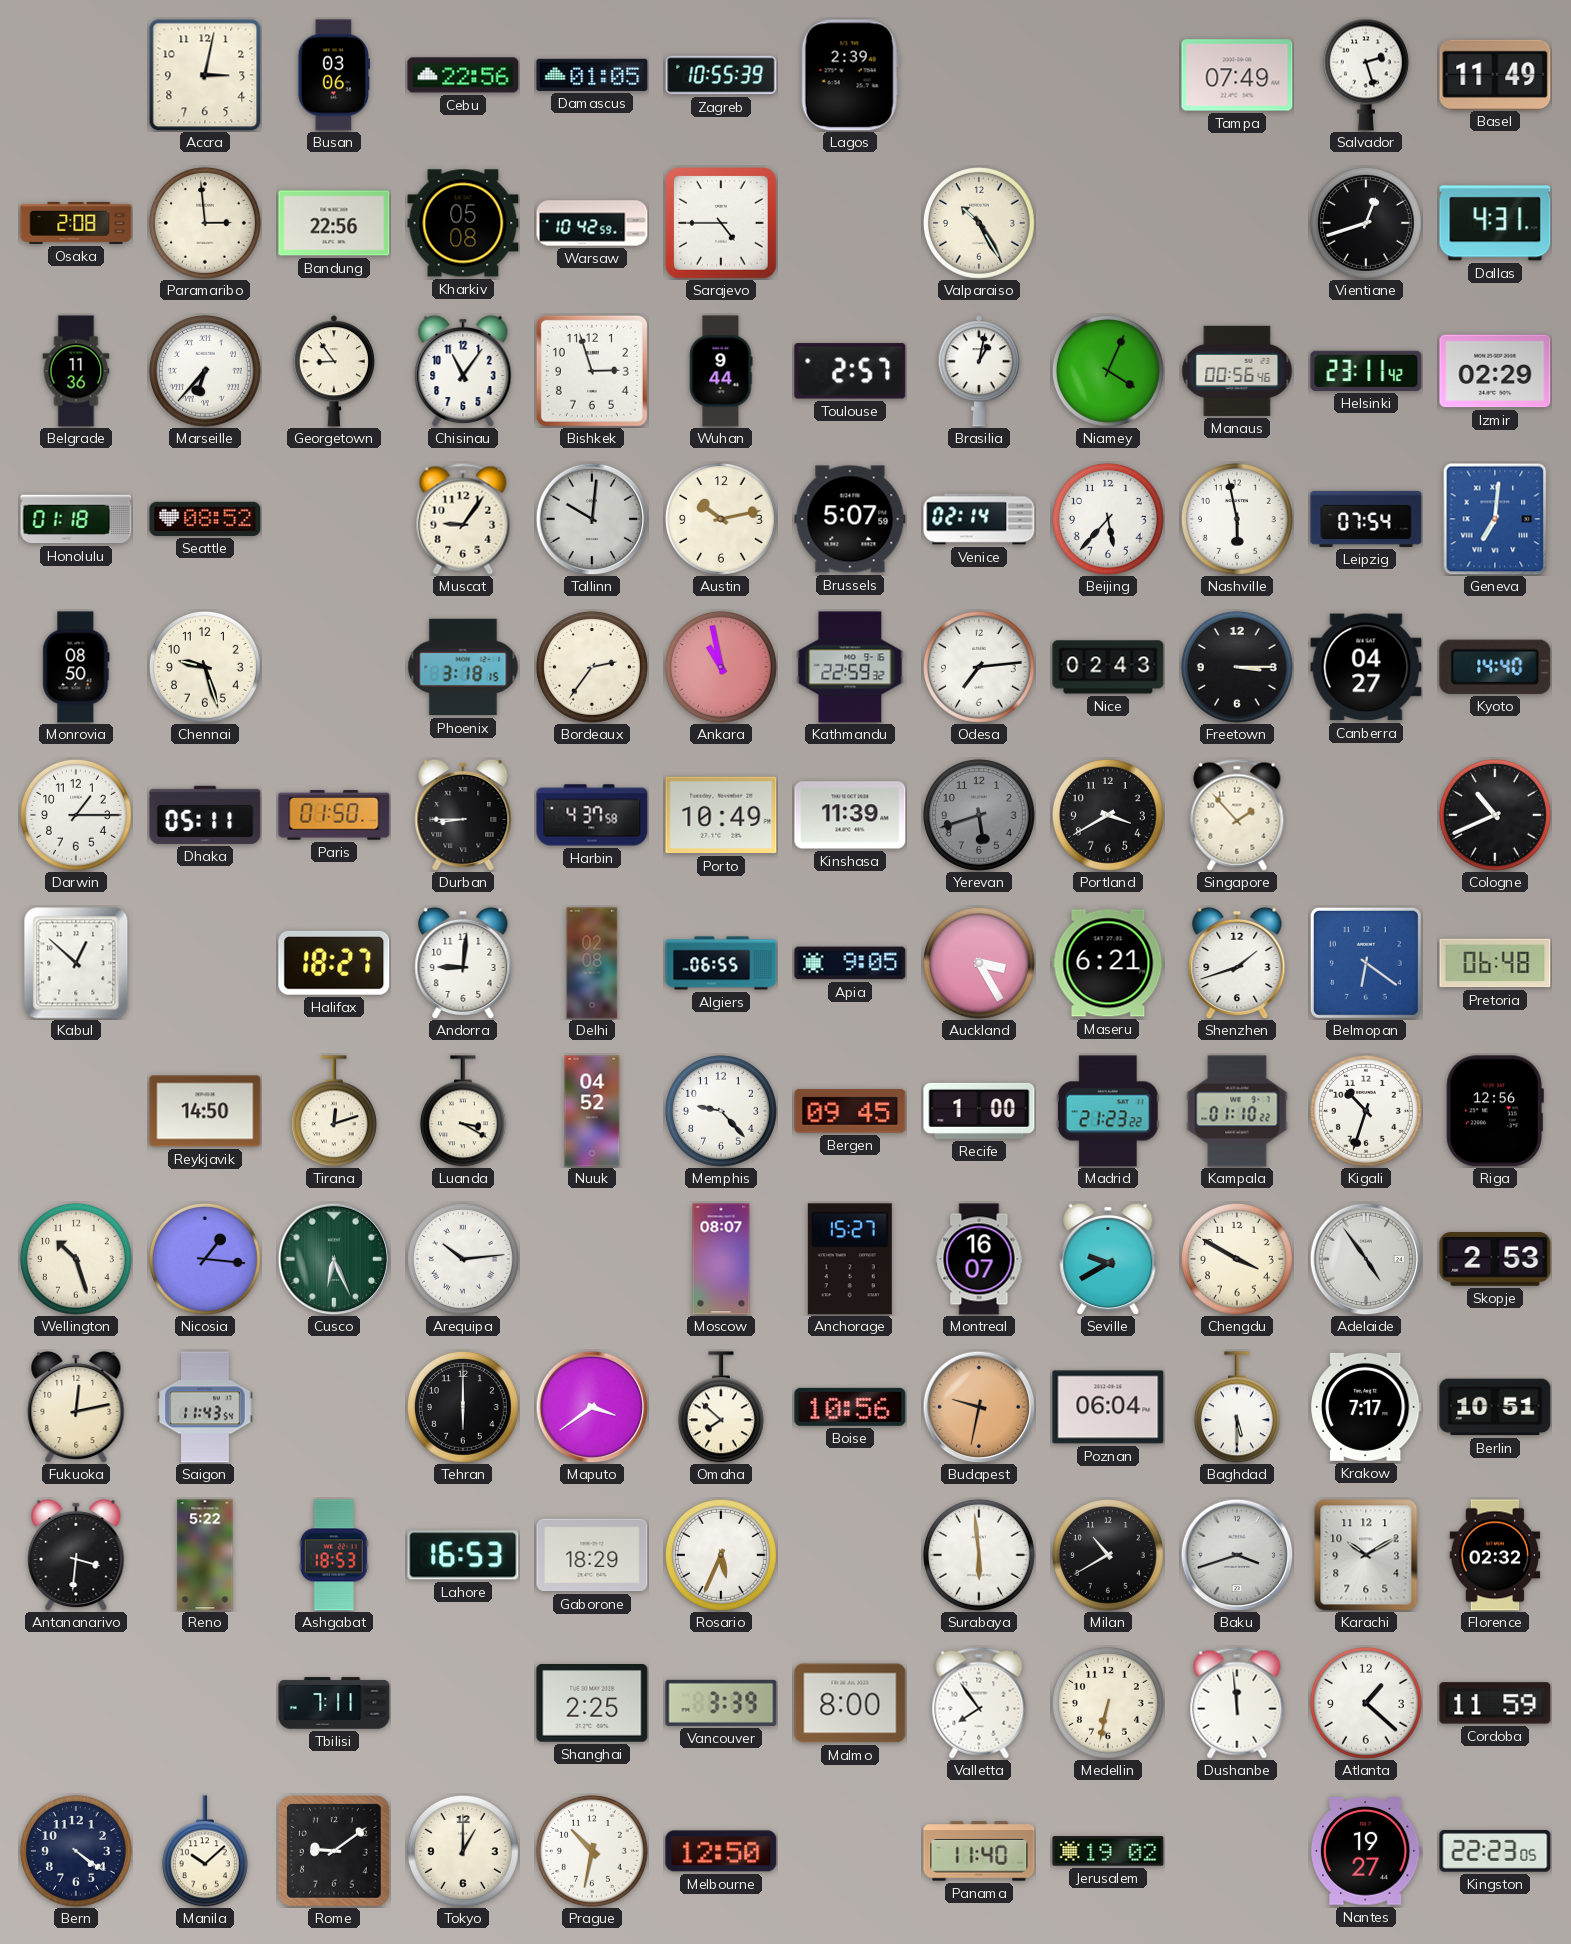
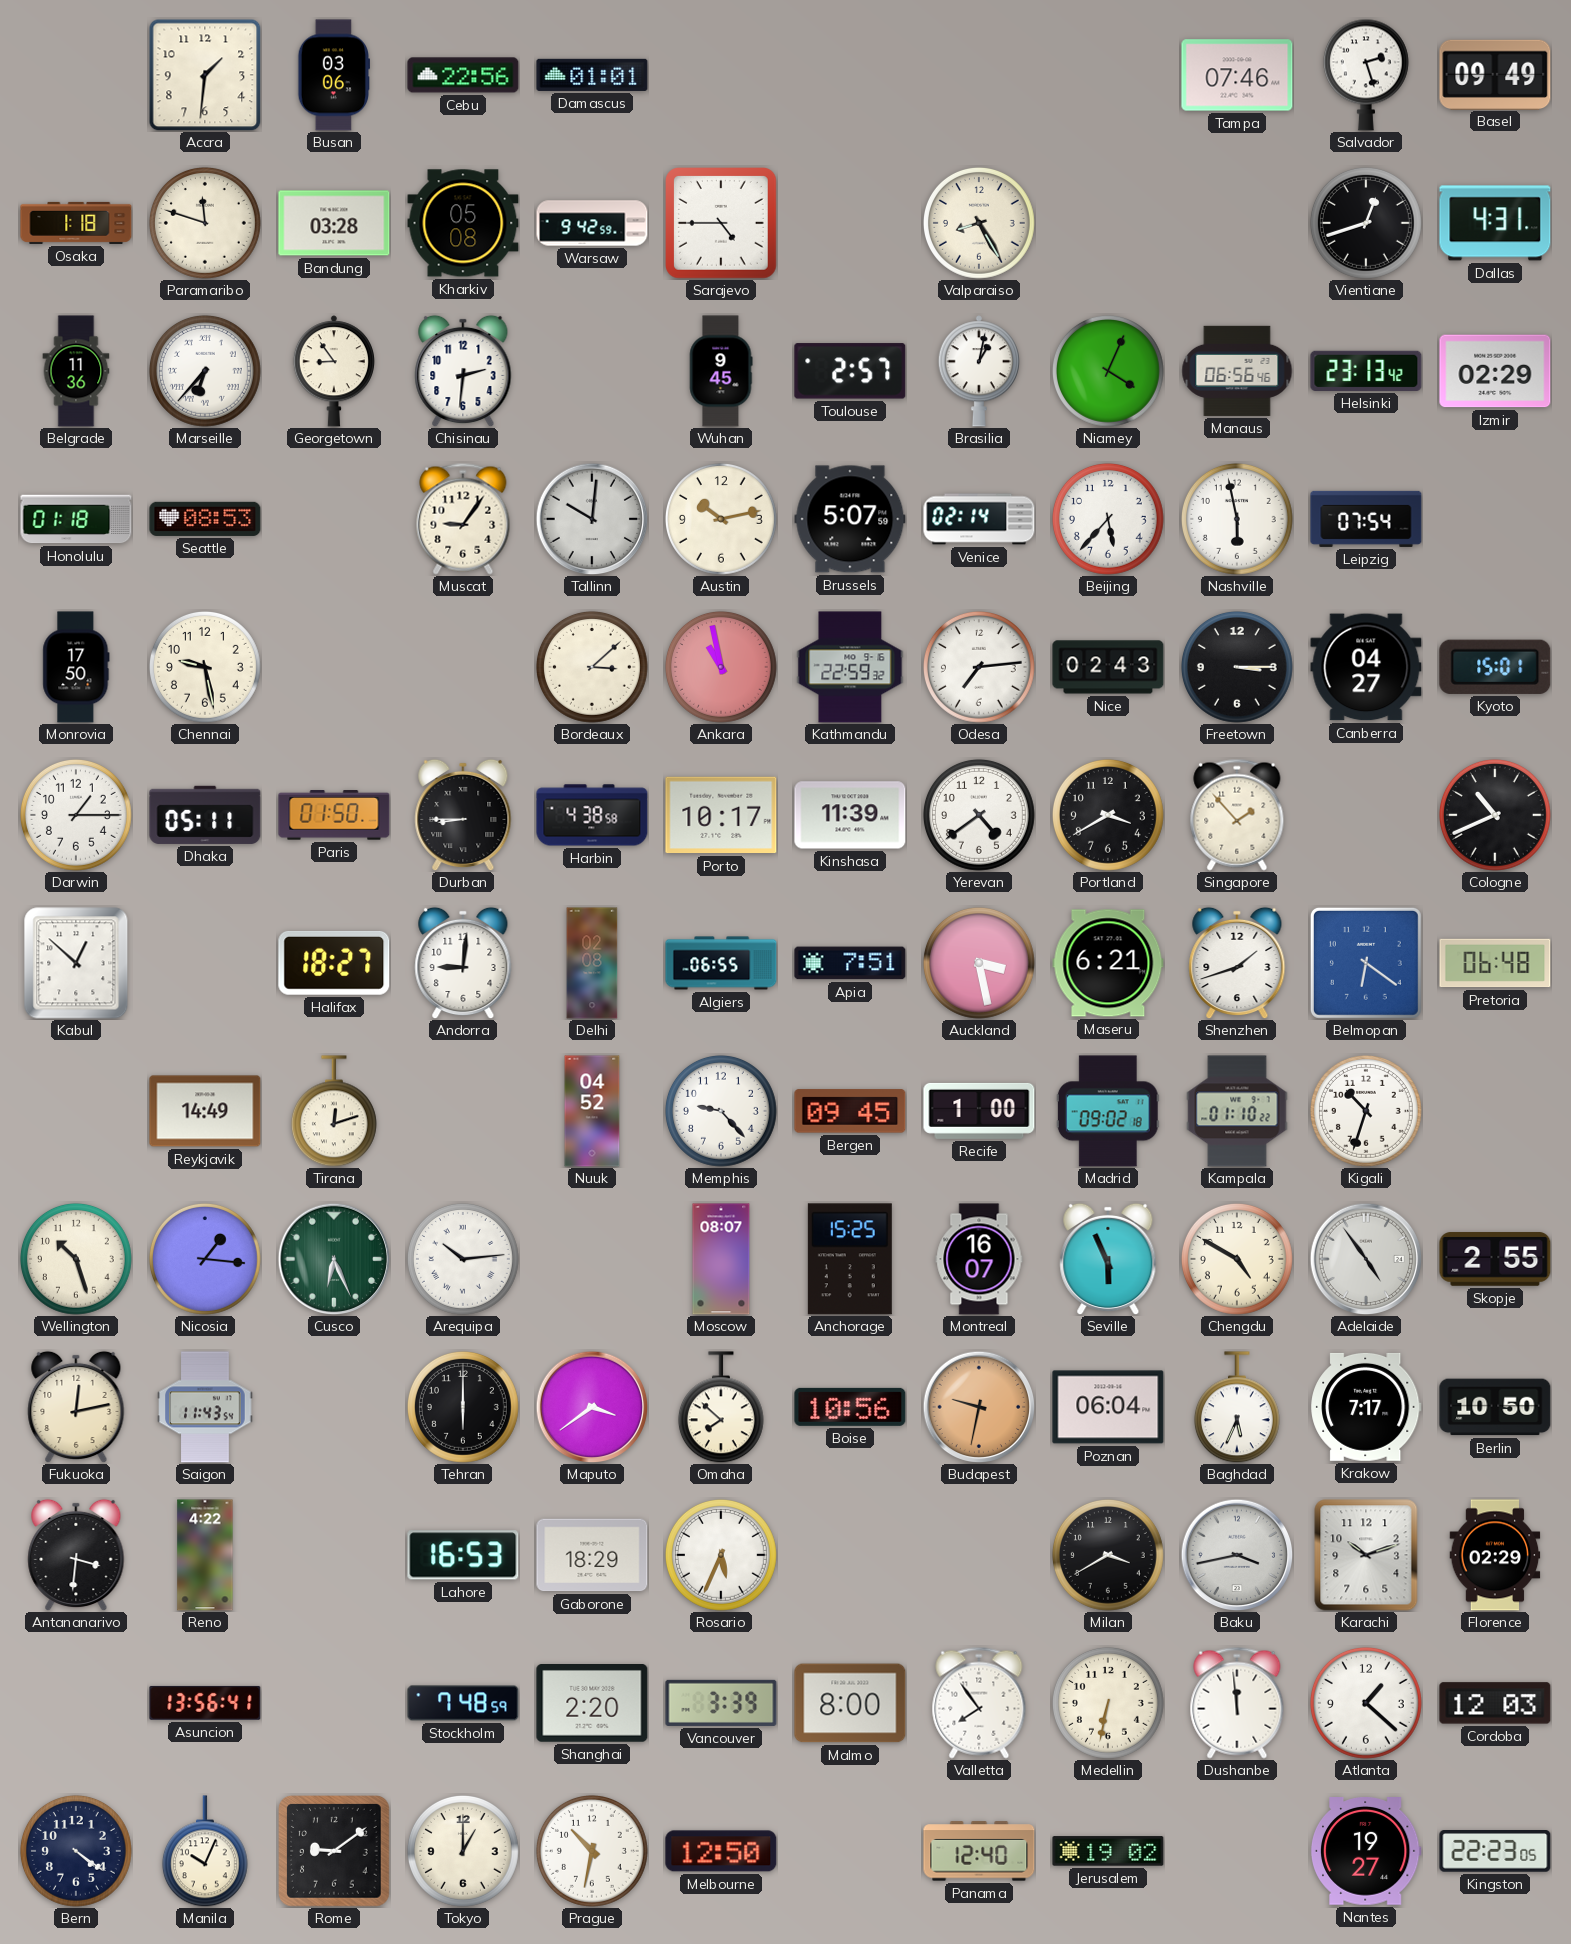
Accra: 3:02 -> 1:31
Damascus: 01:05 -> 01:01
Zagreb: 10:55 -> none
Lagos: 2:39 -> none
Tampa: 07:49 -> 07:46
Basel: 11:49 -> 09:49
Osaka: 2:08 -> 1:18
Paramaribo: 2:59 -> 11:48
Bandung: 22:56 -> 03:28
Warsaw: 10:42 -> 9:42
Valparaiso: 10:25 -> 8:25
Chisinau: 11:06 -> 2:31
Bishkek: 2:57 -> none
Wuhan: 9:44 -> 9:45
Manaus: 00:56 -> 06:56
Helsinki: 23:11 -> 23:13
Seattle: 08:52 -> 08:53
Geneva: 7:01 -> none
Monrovia: 08:50 -> 17:50
Chennai: 9:27 -> 9:28
Phoenix: 3:18 -> none
Bordeaux: 2:36 -> 3:08
Kyoto: 14:40 -> 15:01
Harbin: 4:37 -> 4:38
Porto: 10:49 -> 10:17
Yerevan: 5:42 -> 4:39
Yerevan dial: grey -> white
Apia: 9:05 -> 7:51
Auckland: 3:25 -> 3:28
Reykjavik: 14:50 -> 14:49
Luanda: 3:20 -> none
Madrid: 21:23 -> 09:02
Riga: 12:56 -> none
Anchorage: 15:27 -> 15:25
Seville: 9:40 -> 5:56
Chengdu: 3:50 -> 4:50
Skopje: 2:53 -> 2:55
Baghdad: 5:30 -> 5:34
Berlin: 10:51 -> 10:50
Reno: 5:22 -> 4:22
Ashgabat: 18:53 -> none
Surabaya: 5:59 -> none
Milan: 10:40 -> 3:40
Baku: 3:42 -> 3:43
Karachi: 10:10 -> 10:12
Florence: 02:32 -> 02:29
Asuncion: none -> 13:56
Tbilisi: 7:11 -> none
Stockholm: none -> 7:48
Shanghai: 2:25 -> 2:20
Cordoba: 11:59 -> 12:03
Manila: 10:08 -> 10:04
Panama: 11:40 -> 12:40
